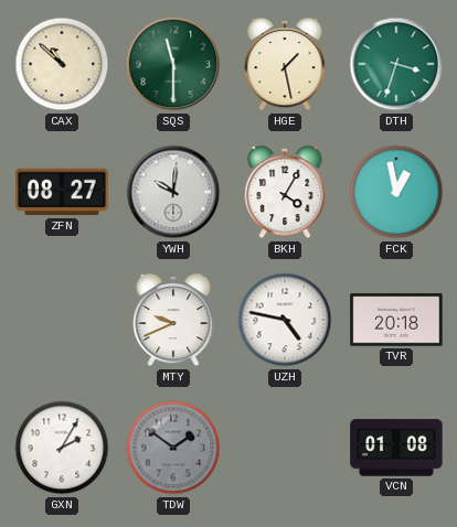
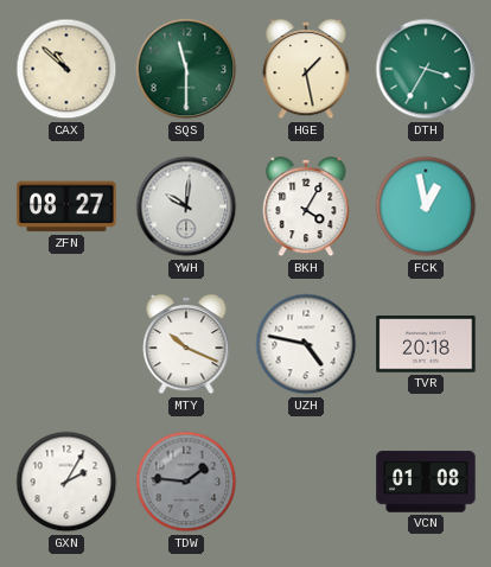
DTH: 3:33 -> 3:35
MTY: 9:41 -> 10:19
TDW: 1:51 -> 1:46
